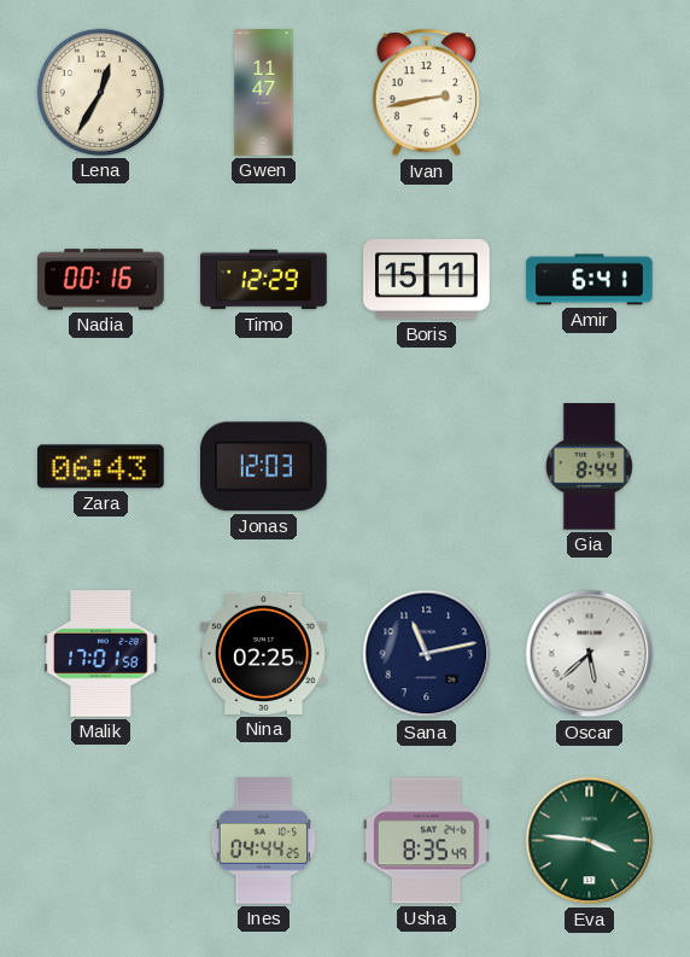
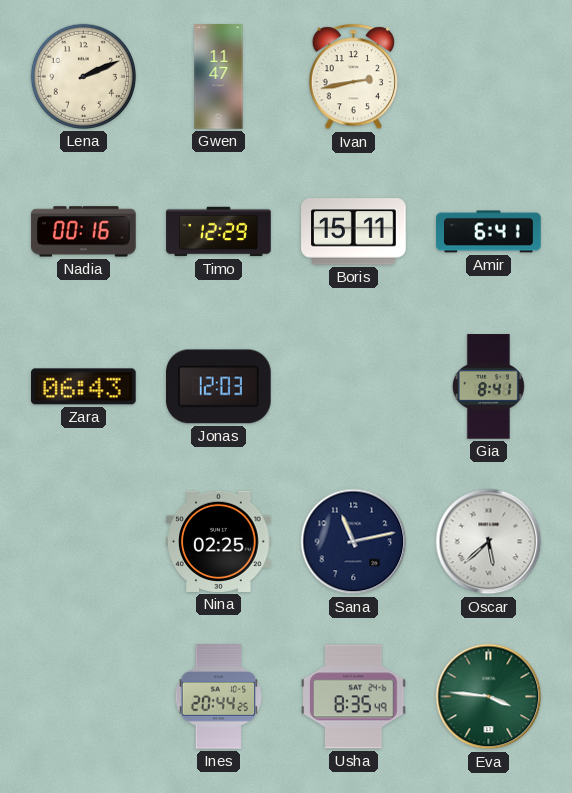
Lena: 12:35 -> 2:11
Gia: 8:44 -> 8:41
Malik: 17:01 -> none
Ines: 04:44 -> 20:44
